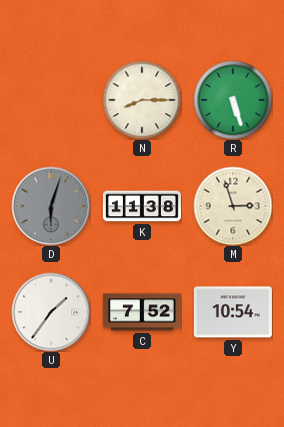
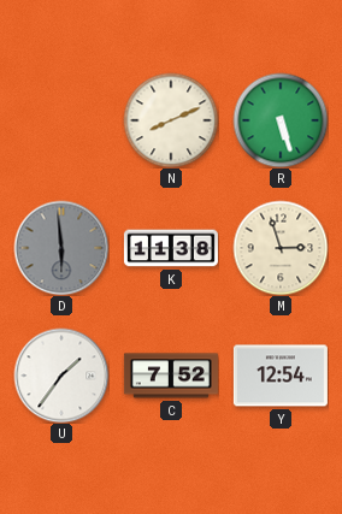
N: 8:15 -> 8:11
D: 6:03 -> 5:59
Y: 10:54 -> 12:54
